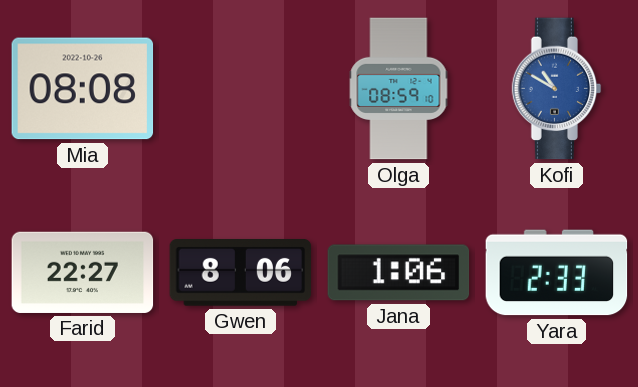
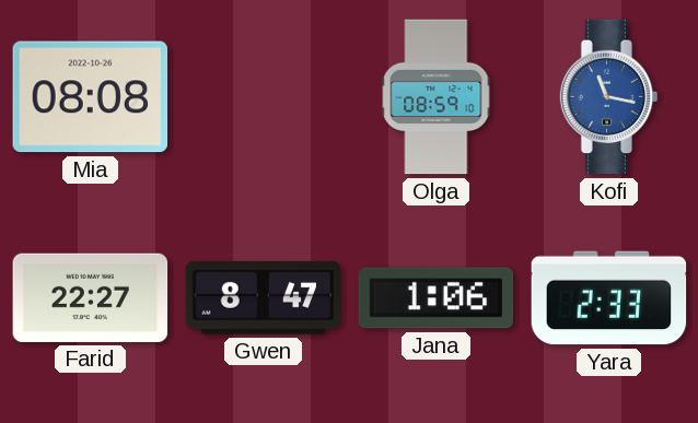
Kofi: 10:50 -> 11:17
Gwen: 8:06 -> 8:47
